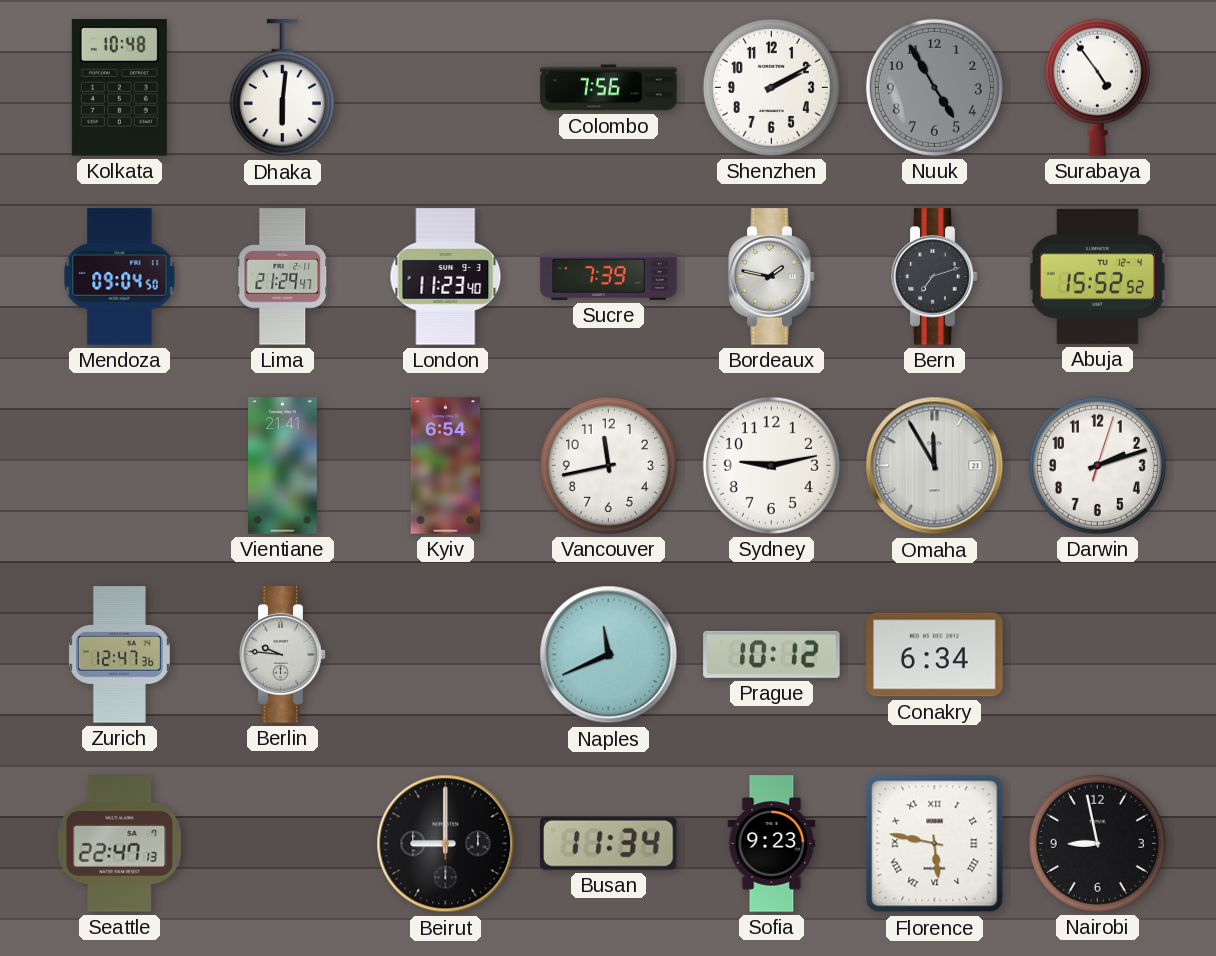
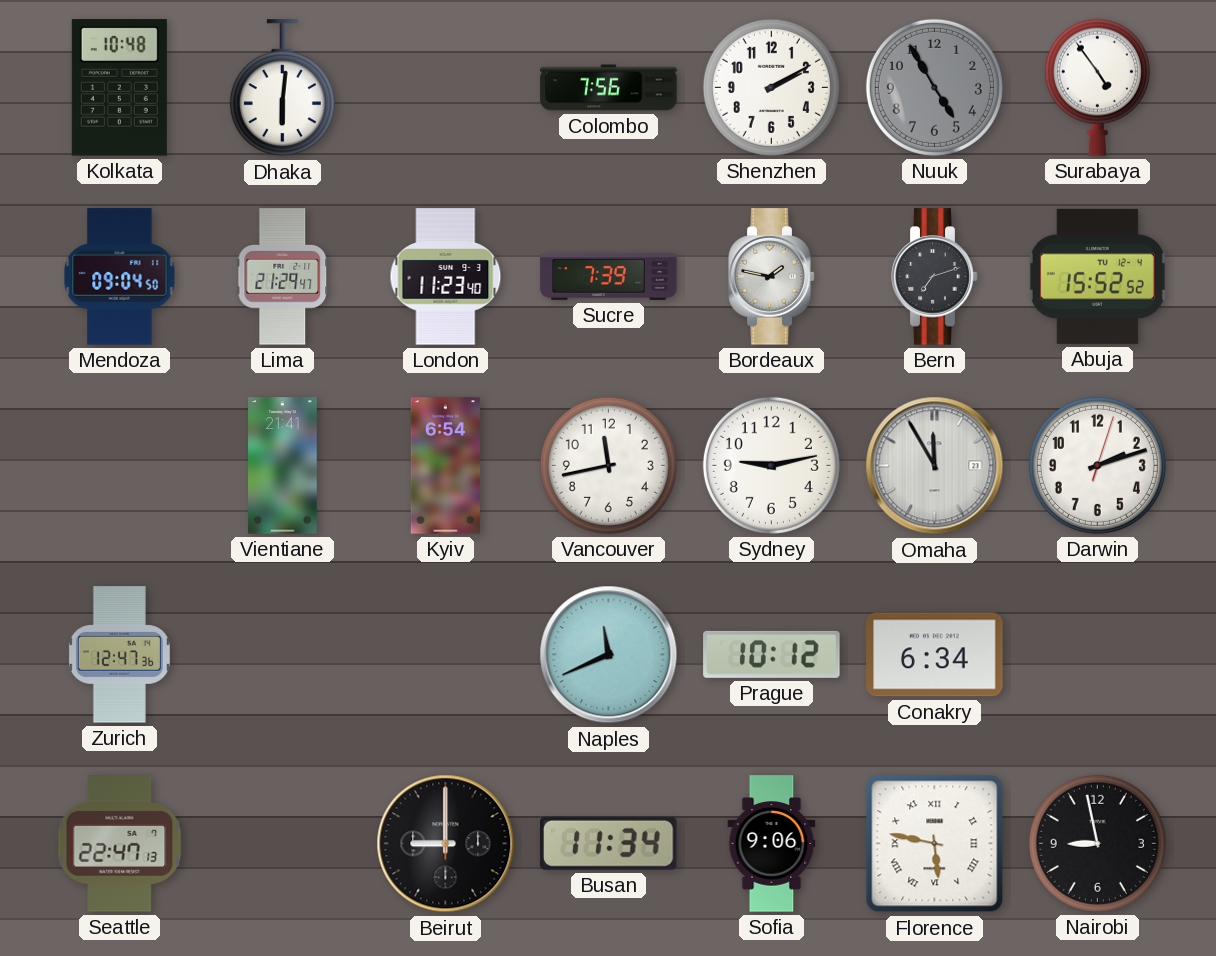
Berlin: 9:46 -> none
Sofia: 9:23 -> 9:06
